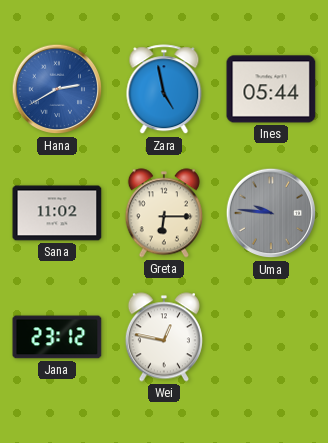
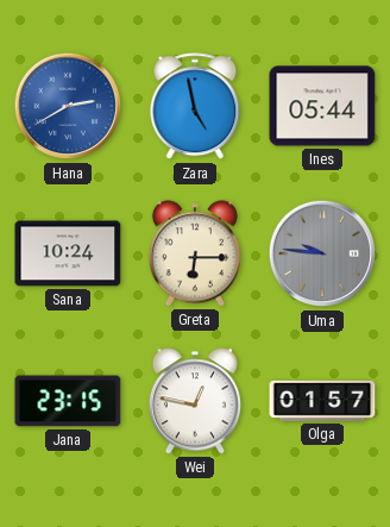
Sana: 11:02 -> 10:24
Jana: 23:12 -> 23:15
Olga: none -> 01:57
